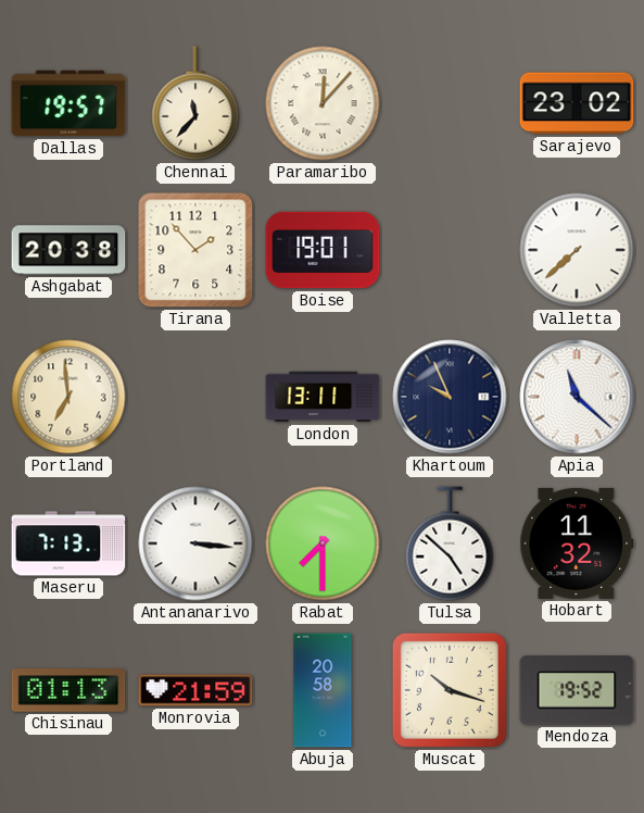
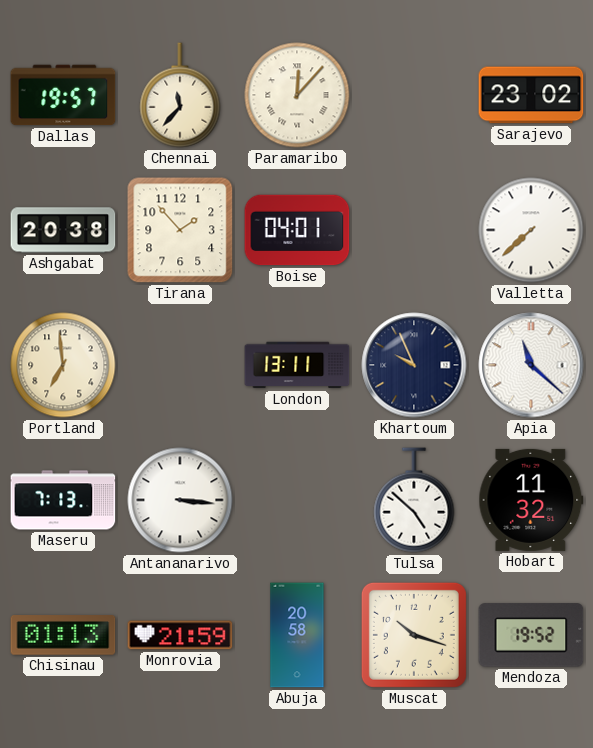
Boise: 19:01 -> 04:01
Rabat: 7:30 -> none
